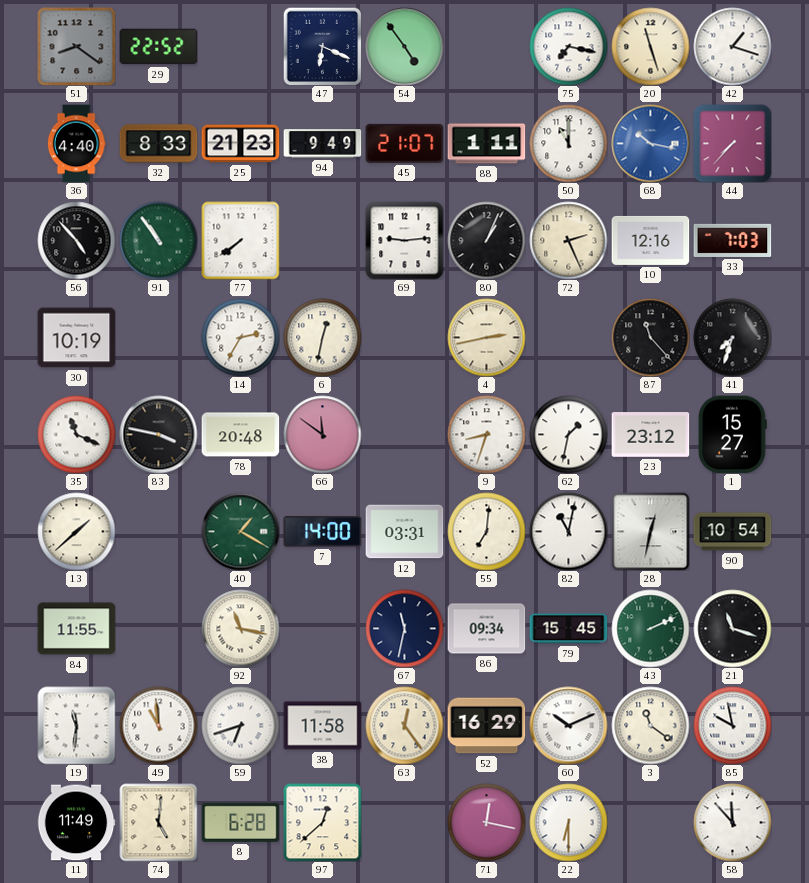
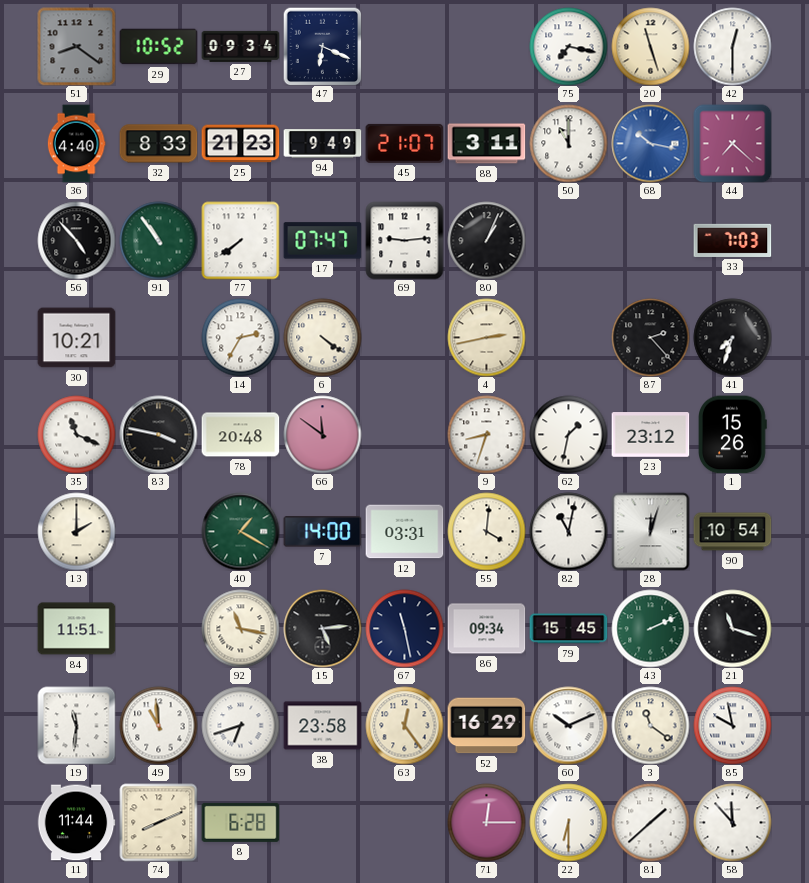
29: 22:52 -> 10:52
27: none -> 09:34
54: 4:54 -> none
42: 1:18 -> 12:30
88: 1:11 -> 3:11
44: 7:37 -> 7:22
17: none -> 07:47
72: 2:26 -> none
10: 12:16 -> none
30: 10:19 -> 10:21
6: 12:32 -> 4:21
87: 11:23 -> 2:23
1: 15:27 -> 15:26
13: 1:38 -> 2:00
55: 7:01 -> 4:01
28: 12:32 -> 12:03
84: 11:55 -> 11:51
15: none -> 5:14
67: 11:32 -> 11:28
38: 11:58 -> 23:58
11: 11:49 -> 11:44
74: 5:01 -> 8:11
97: 12:38 -> none
71: 12:17 -> 12:15
81: none -> 1:38
